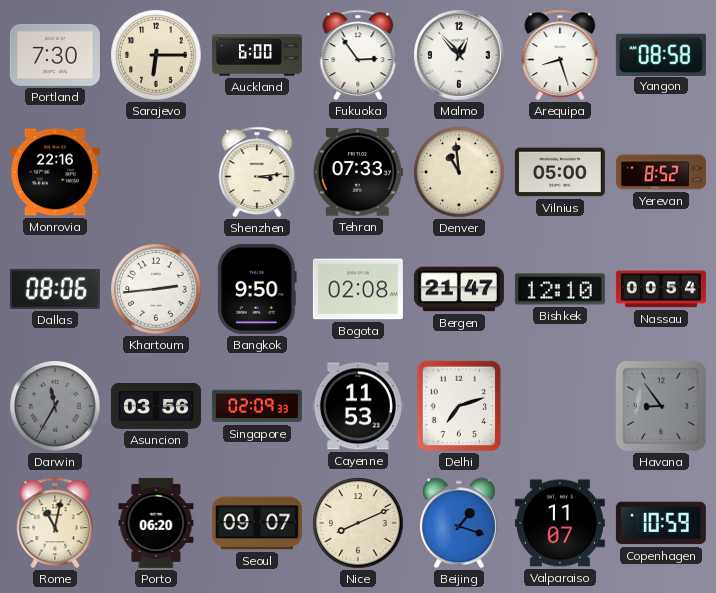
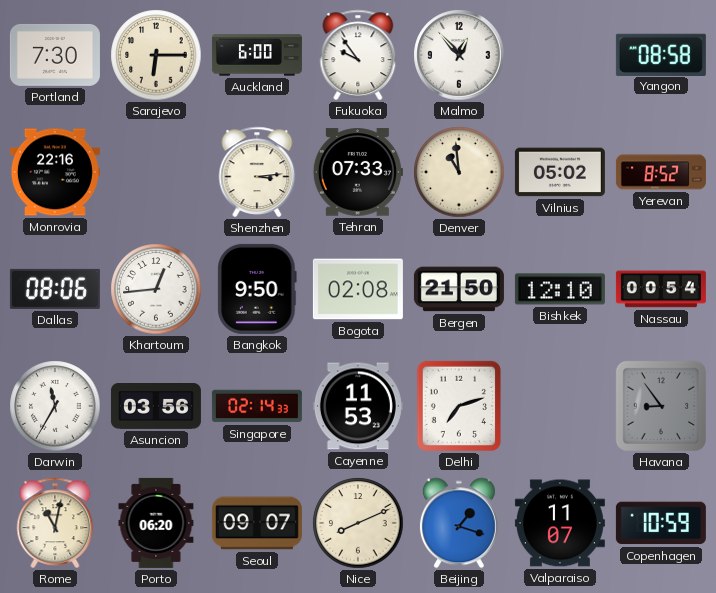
Fukuoka: 2:54 -> 9:54
Arequipa: 8:27 -> none
Vilnius: 05:00 -> 05:02
Khartoum: 2:44 -> 12:44
Bergen: 21:47 -> 21:50
Darwin dial: grey -> white
Singapore: 02:09 -> 02:14
